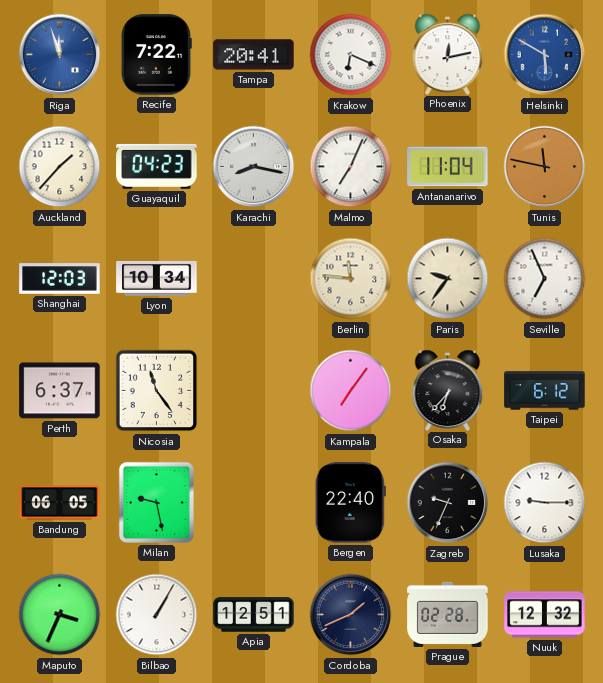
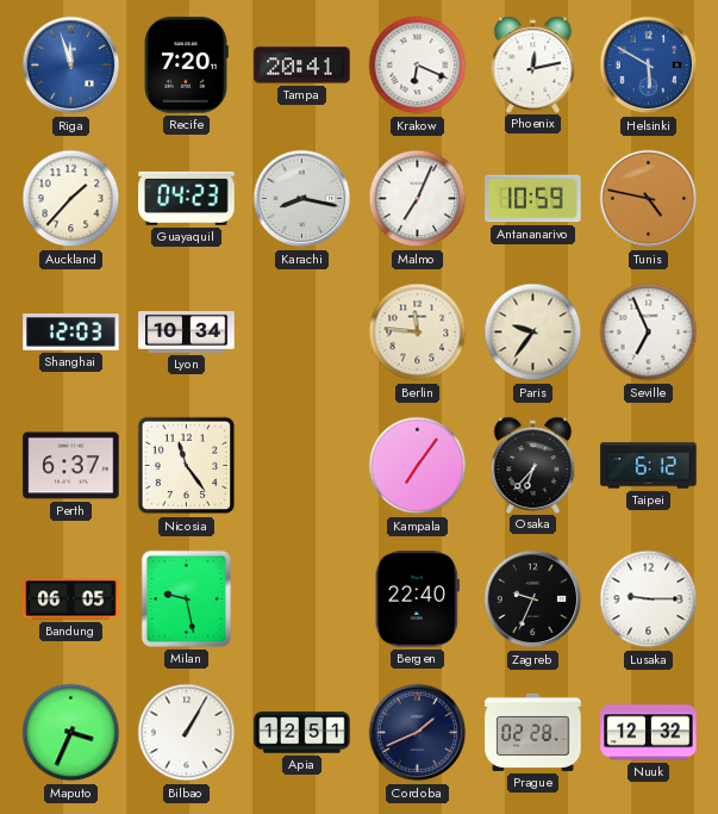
Recife: 7:22 -> 7:20
Antananarivo: 11:04 -> 10:59
Tunis: 11:47 -> 4:47
